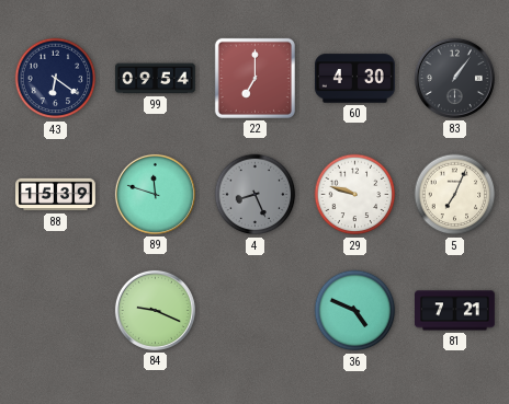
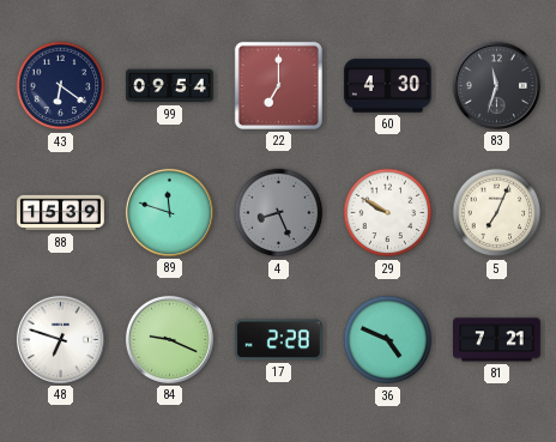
83: 1:06 -> 11:33
29: 9:48 -> 9:50
48: none -> 6:48
17: none -> 2:28
